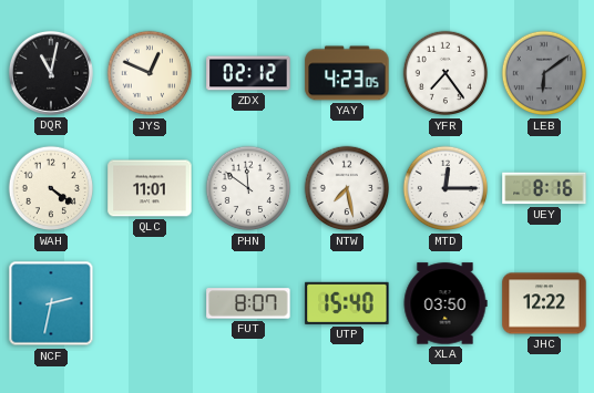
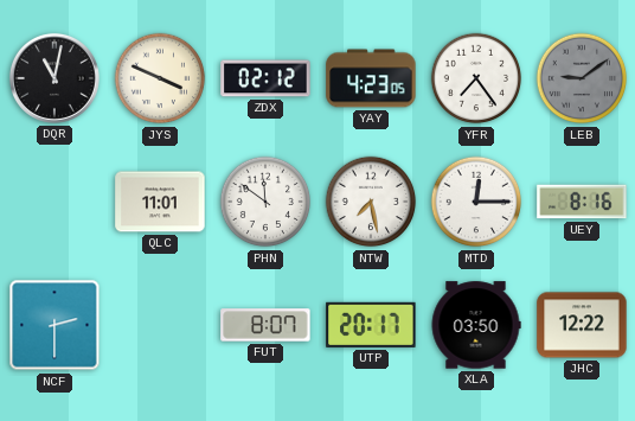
JYS: 12:49 -> 3:49
LEB: 6:09 -> 9:09
WAH: 4:21 -> none
NCF: 2:32 -> 2:30
UTP: 15:40 -> 20:17
